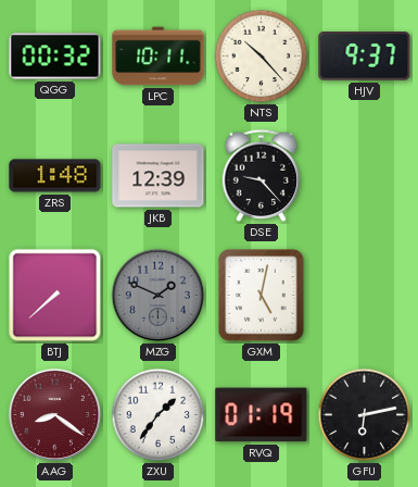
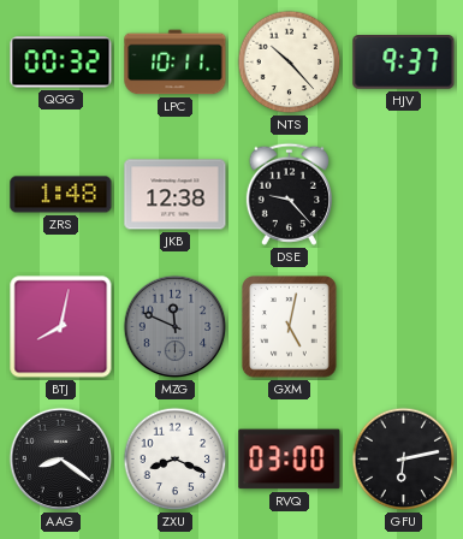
JKB: 12:39 -> 12:38
BTJ: 7:38 -> 8:02
MZG: 1:49 -> 11:49
AAG dial: burgundy -> black
ZXU: 1:36 -> 8:19
RVQ: 01:19 -> 03:00
